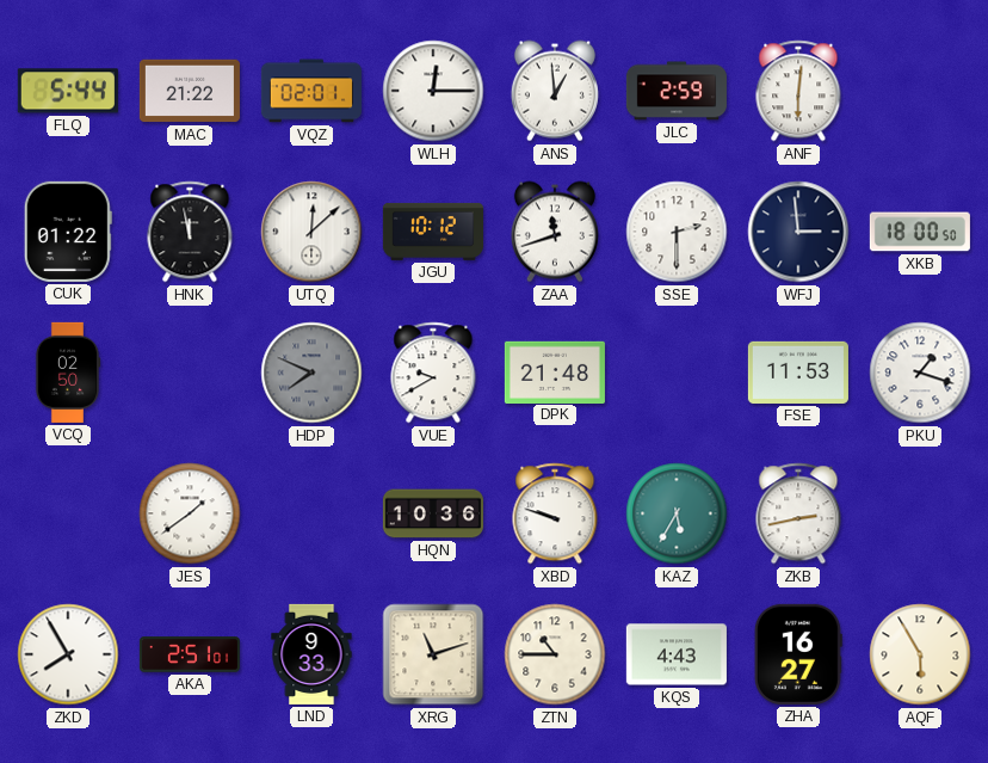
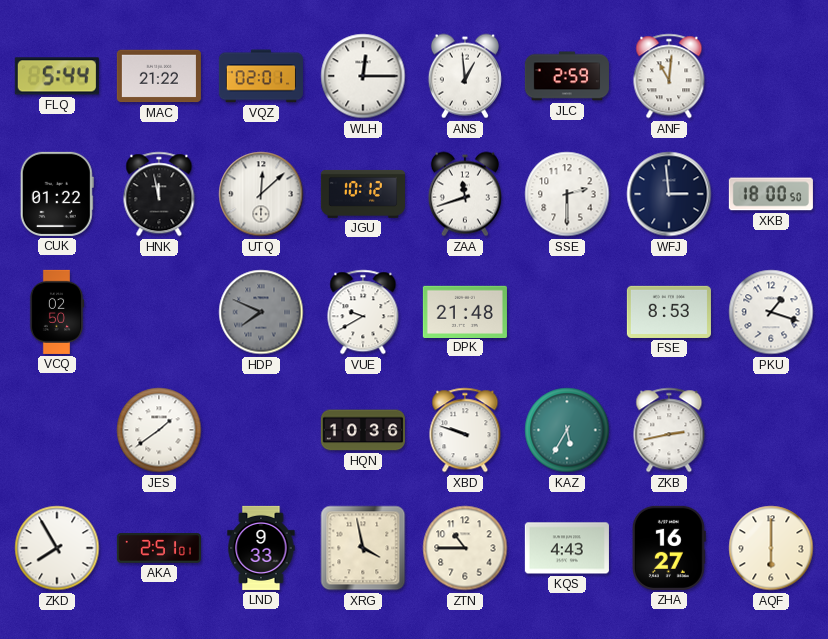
ANF: 6:01 -> 11:01
FSE: 11:53 -> 8:53
XRG: 11:12 -> 3:58
AQF: 5:55 -> 6:00
